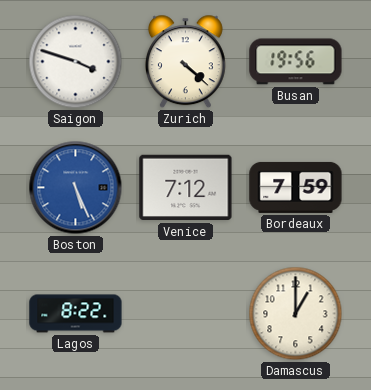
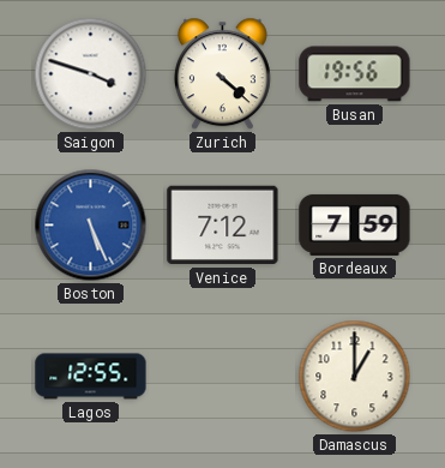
Lagos: 8:22 -> 12:55
